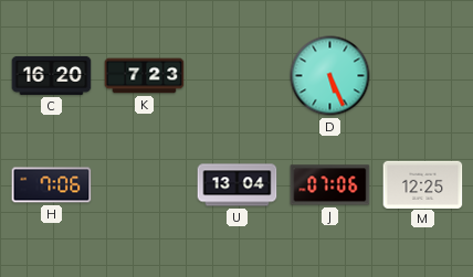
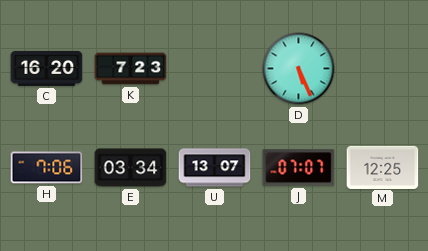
E: none -> 03:34
U: 13:04 -> 13:07
J: 07:06 -> 07:07
